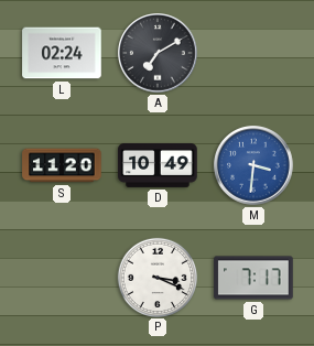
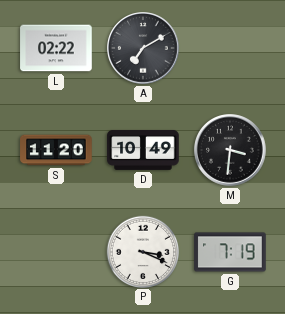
L: 02:24 -> 02:22
M dial: blue -> black
G: 7:17 -> 7:19
